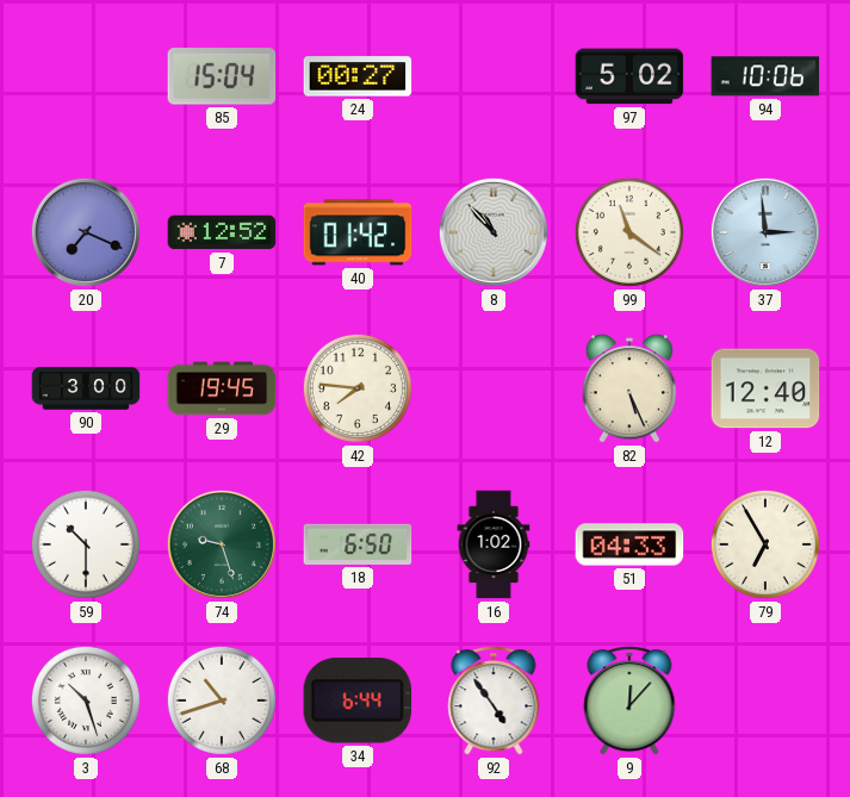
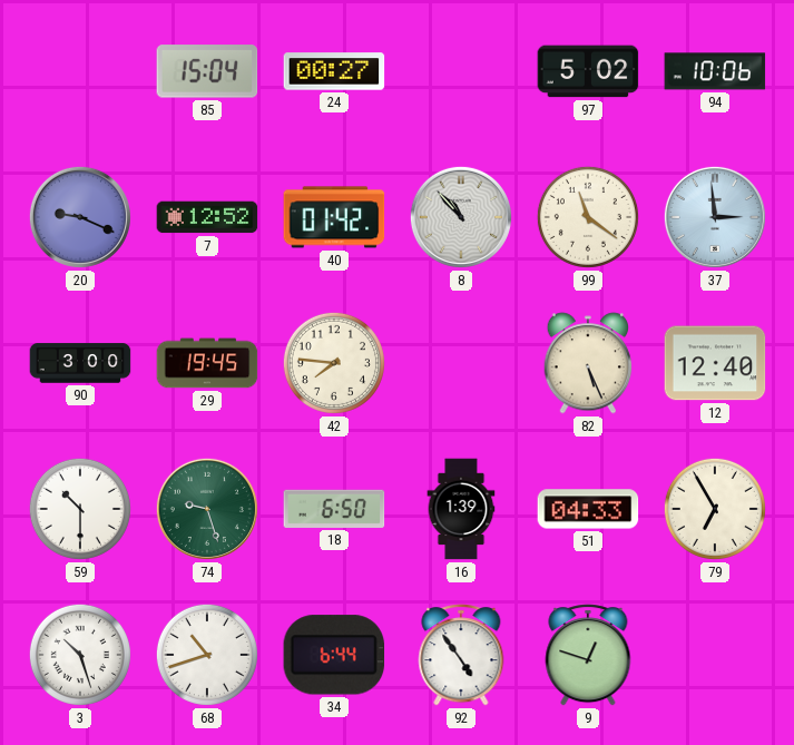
20: 7:19 -> 9:19
16: 1:02 -> 1:39
9: 12:07 -> 12:48
